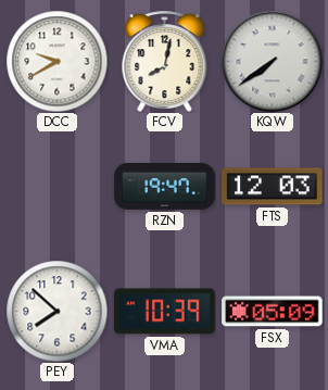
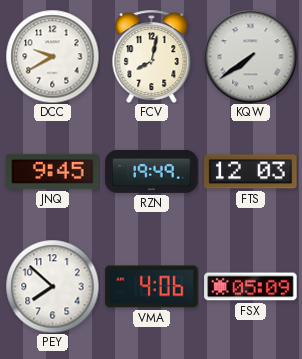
JNQ: none -> 9:45
RZN: 19:47 -> 19:49
VMA: 10:39 -> 4:06
